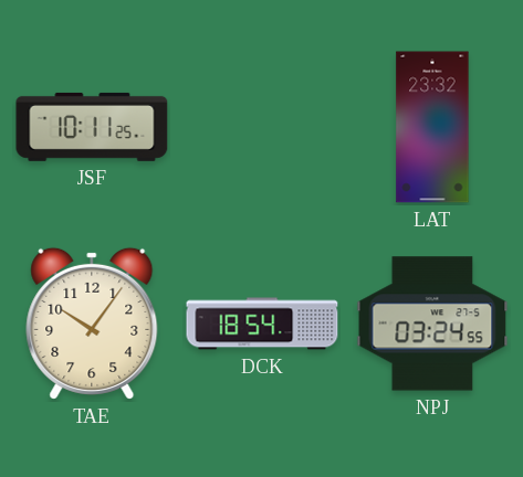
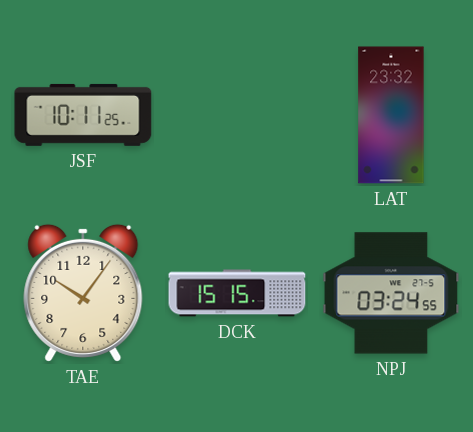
DCK: 18:54 -> 15:15
